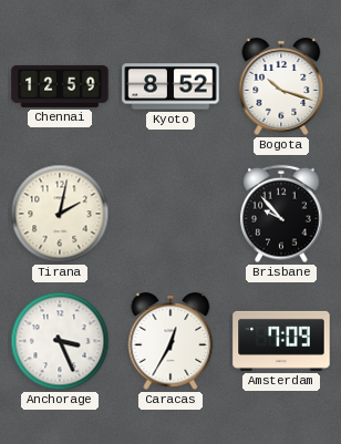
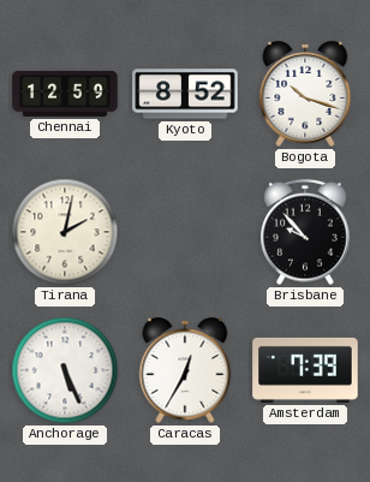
Anchorage: 3:26 -> 5:26
Amsterdam: 7:09 -> 7:39
